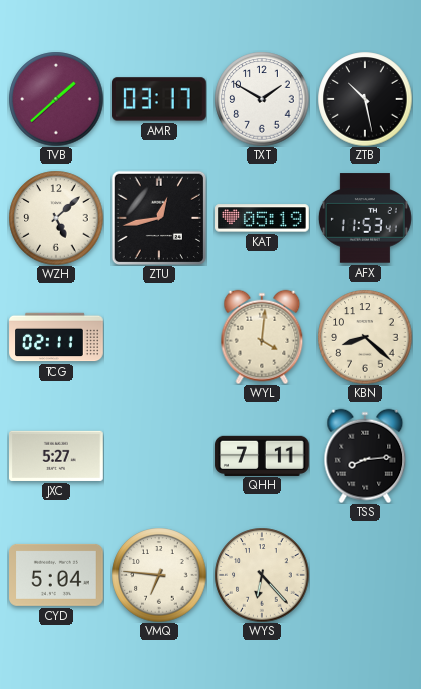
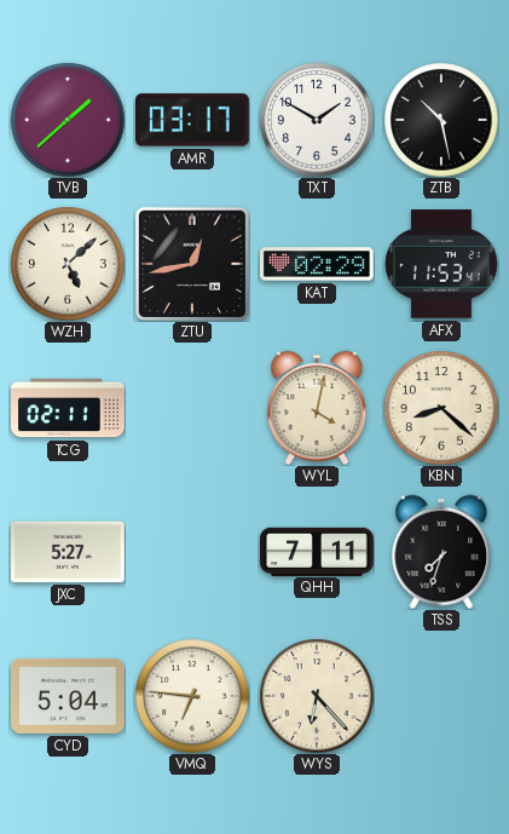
KAT: 05:19 -> 02:29
WYL: 4:01 -> 4:02
TSS: 8:14 -> 7:33
